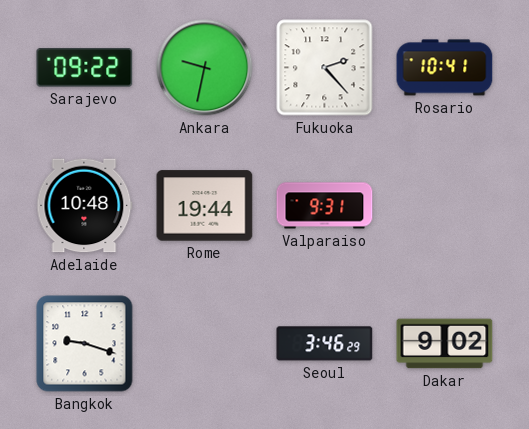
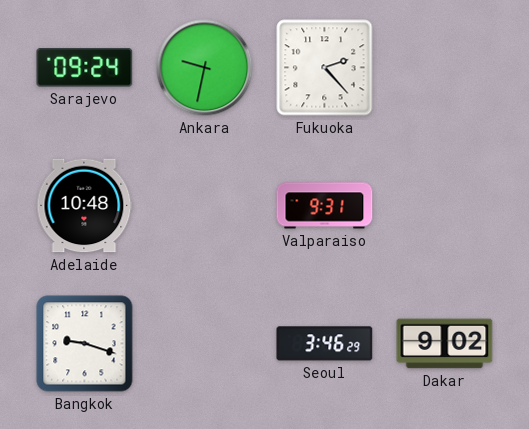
Sarajevo: 09:22 -> 09:24
Rosario: 10:41 -> none
Rome: 19:44 -> none
